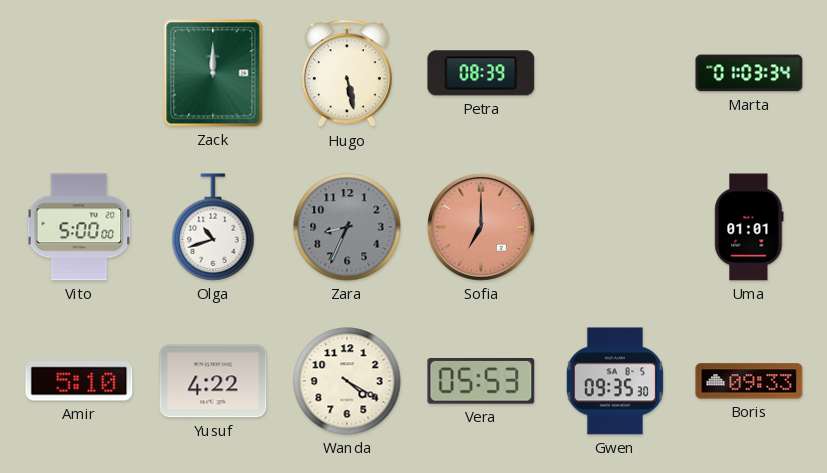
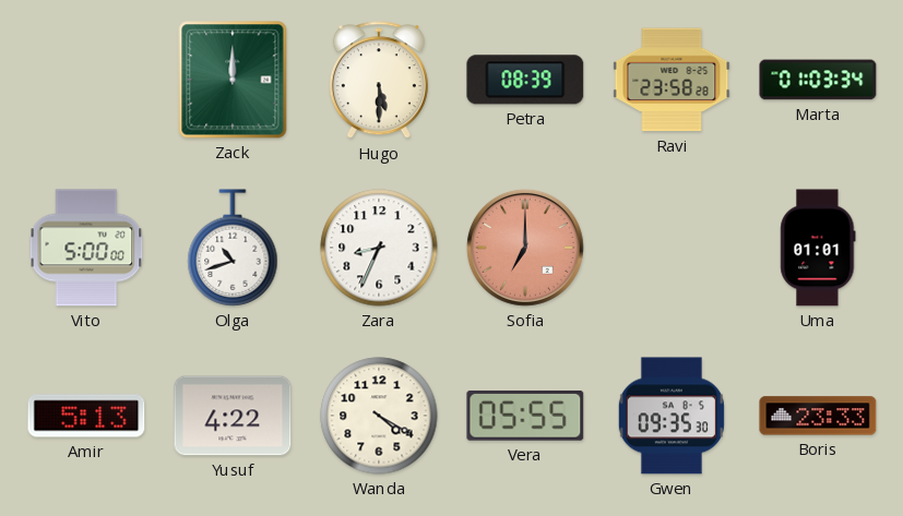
Hugo: 5:28 -> 5:30
Ravi: none -> 23:58
Zara dial: grey -> white
Amir: 5:10 -> 5:13
Vera: 05:53 -> 05:55
Boris: 09:33 -> 23:33
